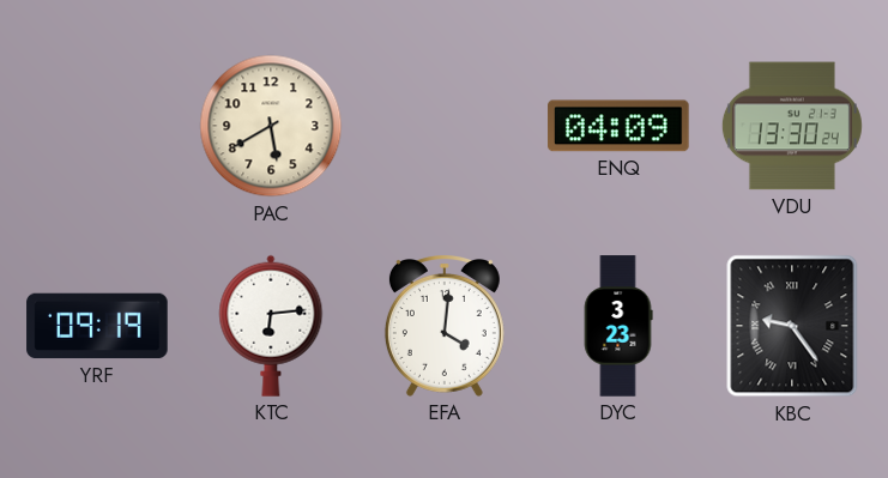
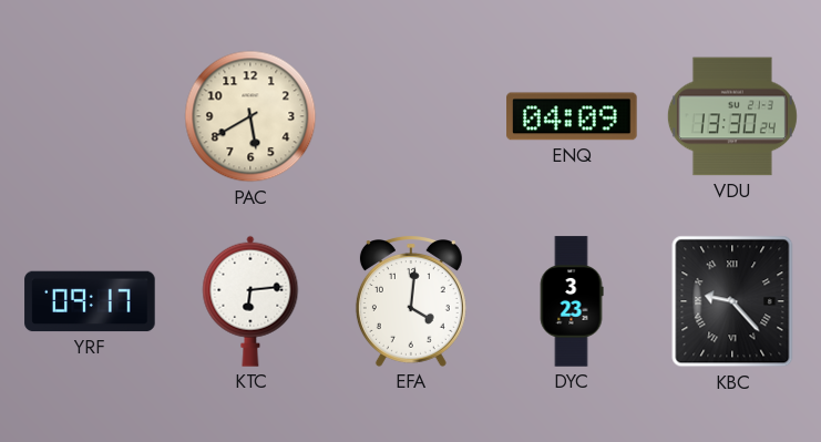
YRF: 09:19 -> 09:17
KBC: 9:24 -> 9:23
